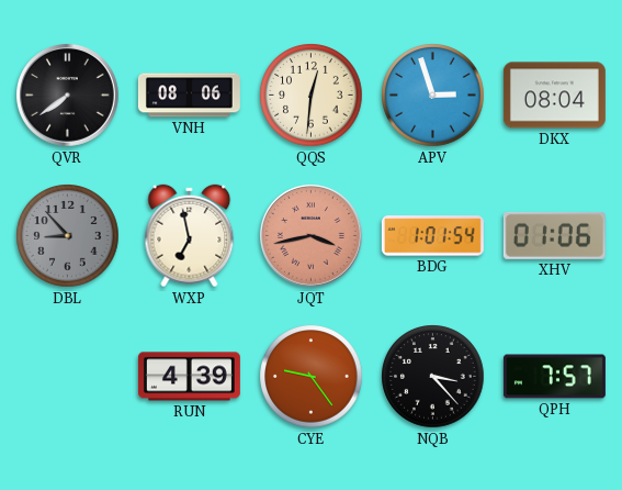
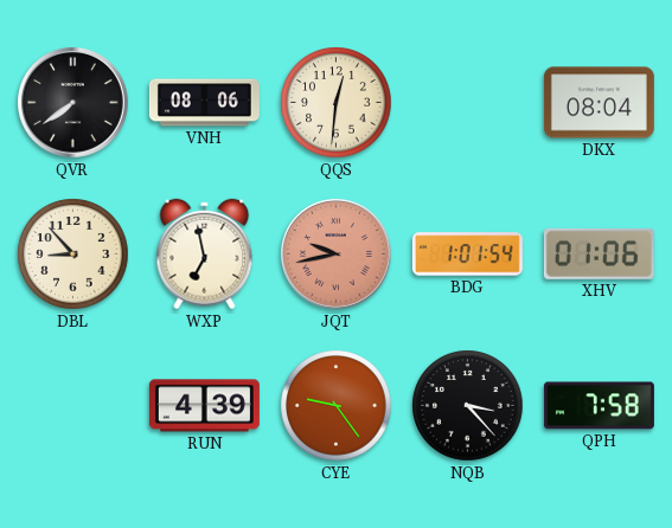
APV: 2:57 -> none
DBL dial: grey -> cream
JQT: 3:43 -> 9:43
QPH: 7:57 -> 7:58
